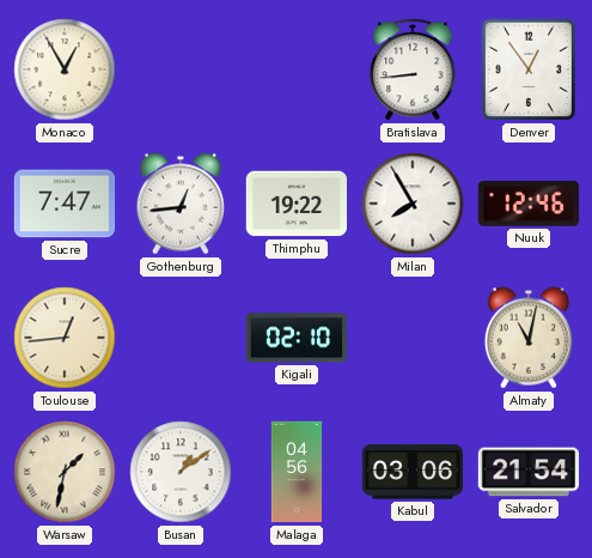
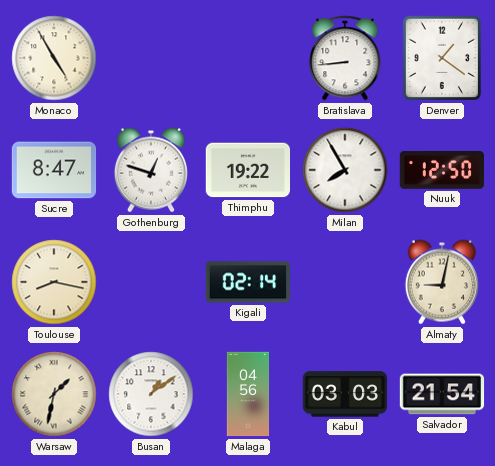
Monaco: 12:55 -> 4:55
Denver: 12:54 -> 1:21
Sucre: 7:47 -> 8:47
Gothenburg: 12:44 -> 12:48
Nuuk: 12:46 -> 12:50
Toulouse: 12:44 -> 8:17
Kigali: 02:10 -> 02:14
Almaty: 11:02 -> 9:02
Kabul: 03:06 -> 03:03
